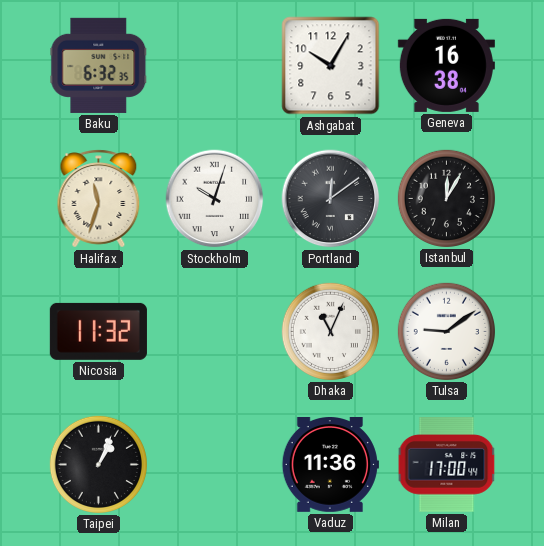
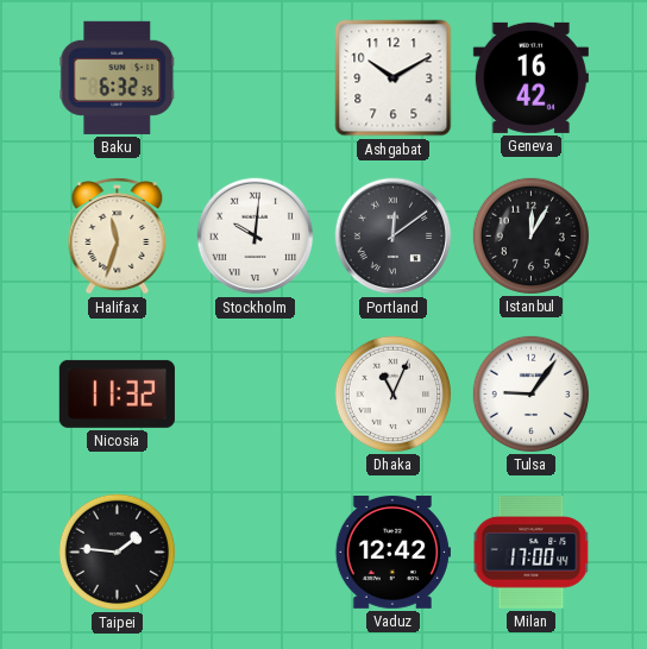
Ashgabat: 10:05 -> 10:10
Geneva: 16:38 -> 16:42
Stockholm: 10:03 -> 10:01
Tulsa: 9:09 -> 9:06
Taipei: 1:04 -> 1:46
Vaduz: 11:36 -> 12:42
